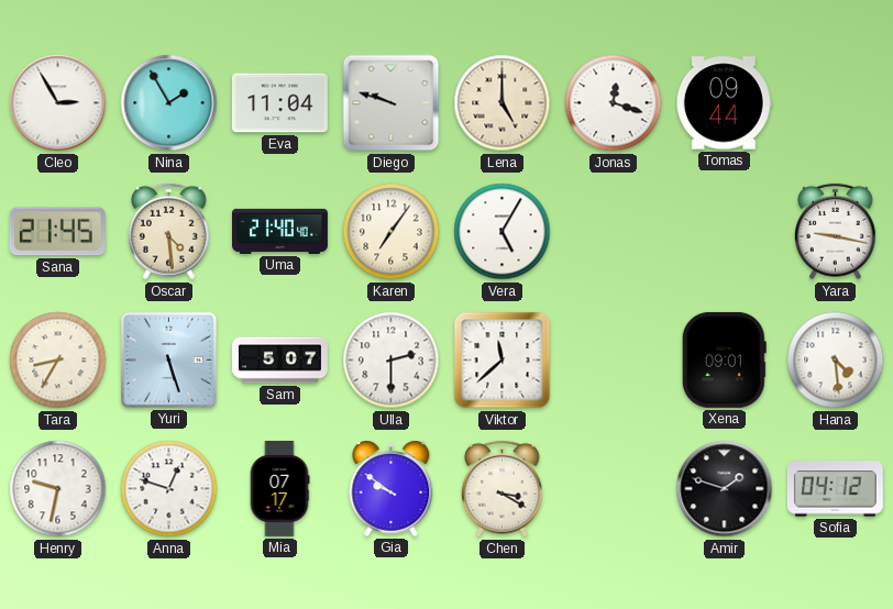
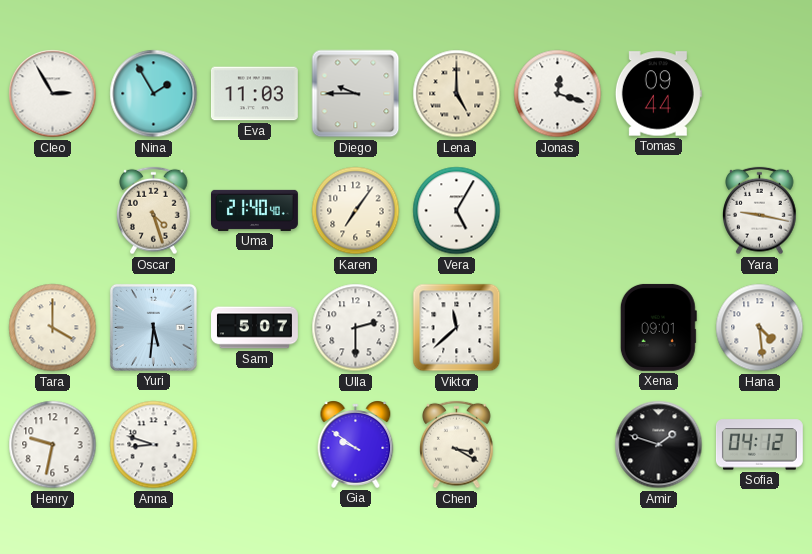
Eva: 11:04 -> 11:03
Diego: 9:48 -> 9:45
Sana: 21:45 -> none
Oscar: 4:29 -> 4:27
Tara: 8:35 -> 4:00
Yuri: 5:27 -> 5:31
Anna: 12:48 -> 8:48
Mia: 07:17 -> none
